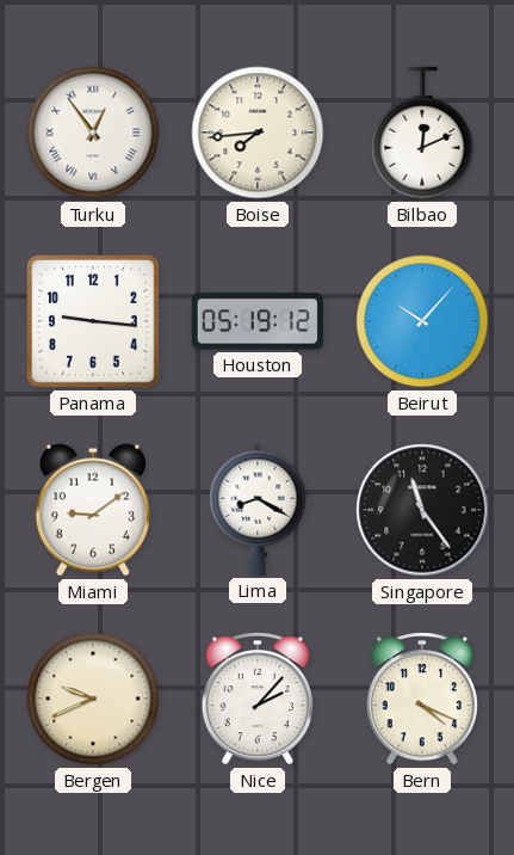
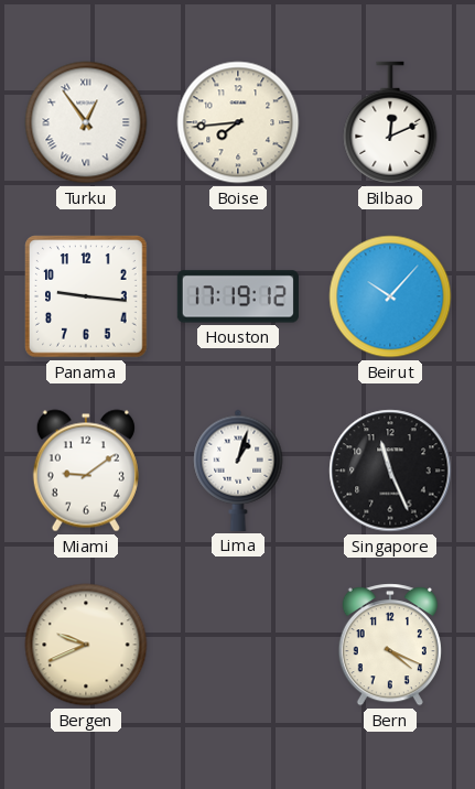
Houston: 05:19 -> 17:19
Lima: 8:20 -> 1:03
Singapore: 11:24 -> 11:26
Nice: 2:07 -> none
